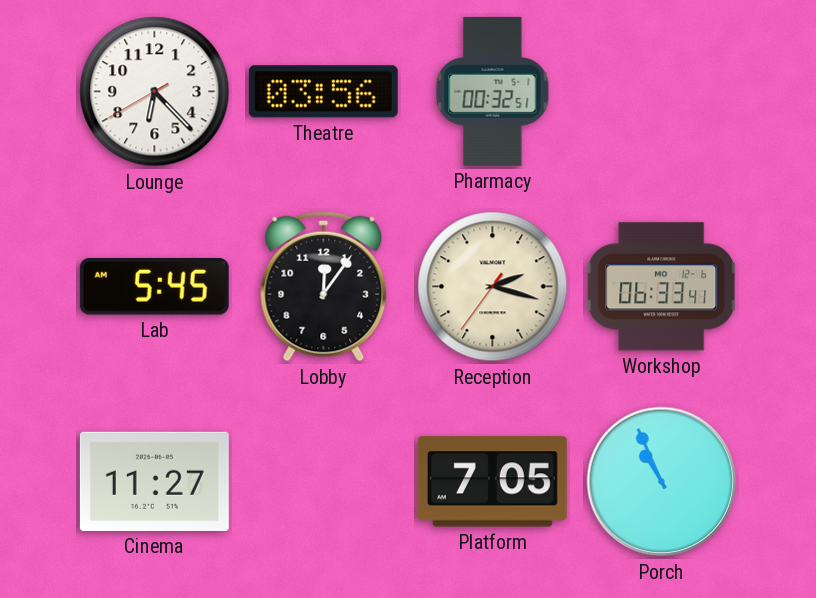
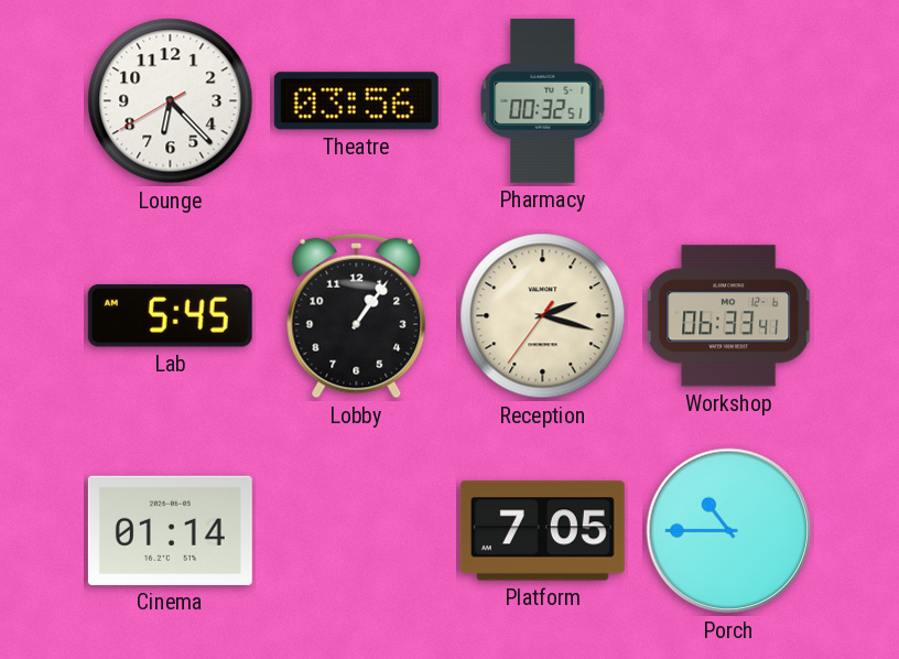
Lobby: 12:06 -> 1:06
Cinema: 11:27 -> 01:14
Porch: 10:56 -> 10:45
